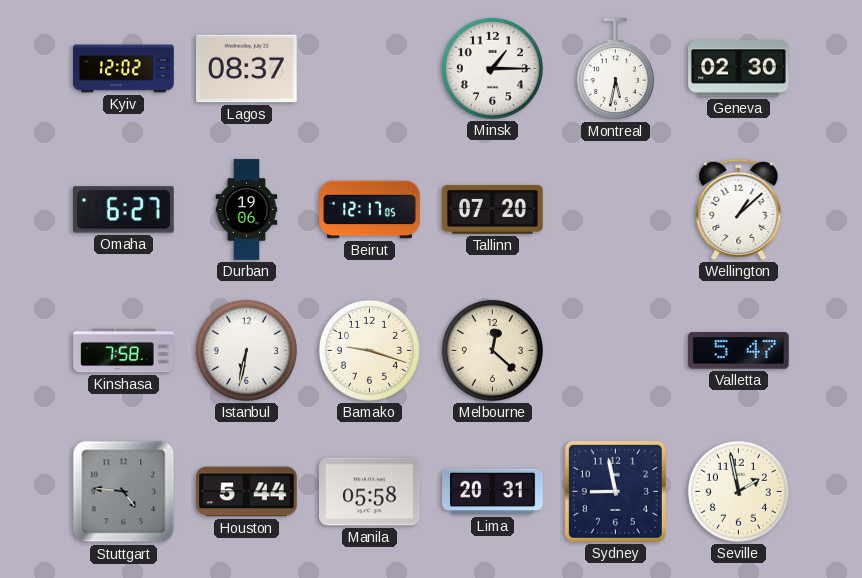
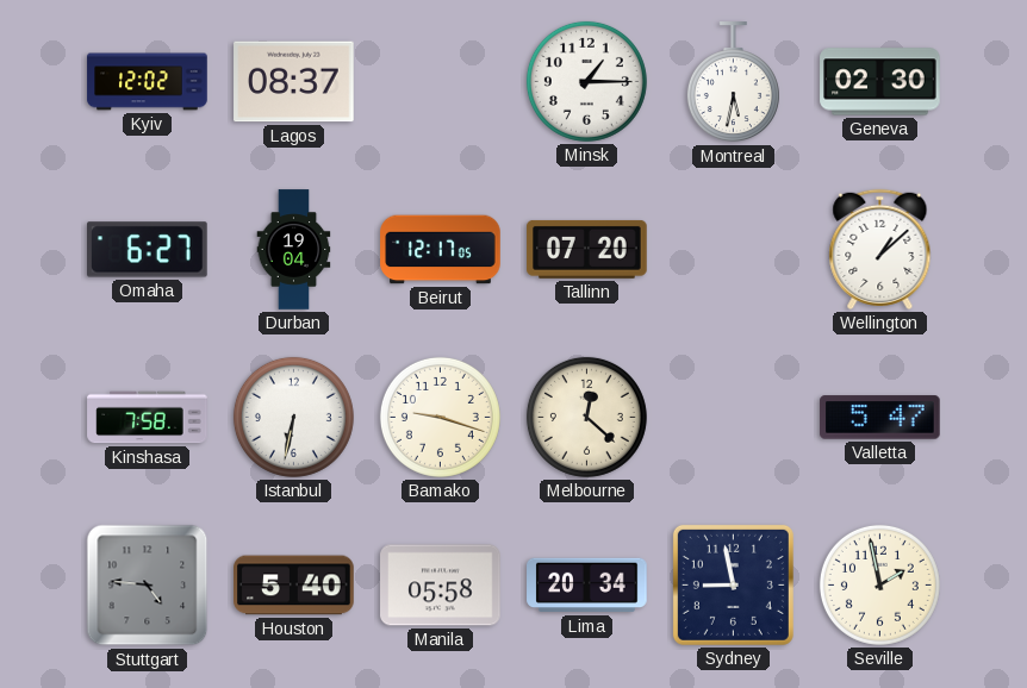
Durban: 19:06 -> 19:04
Houston: 5:44 -> 5:40
Lima: 20:31 -> 20:34
